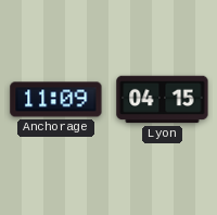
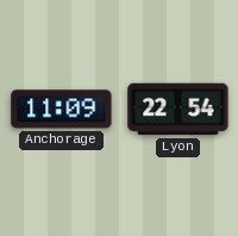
Lyon: 04:15 -> 22:54
